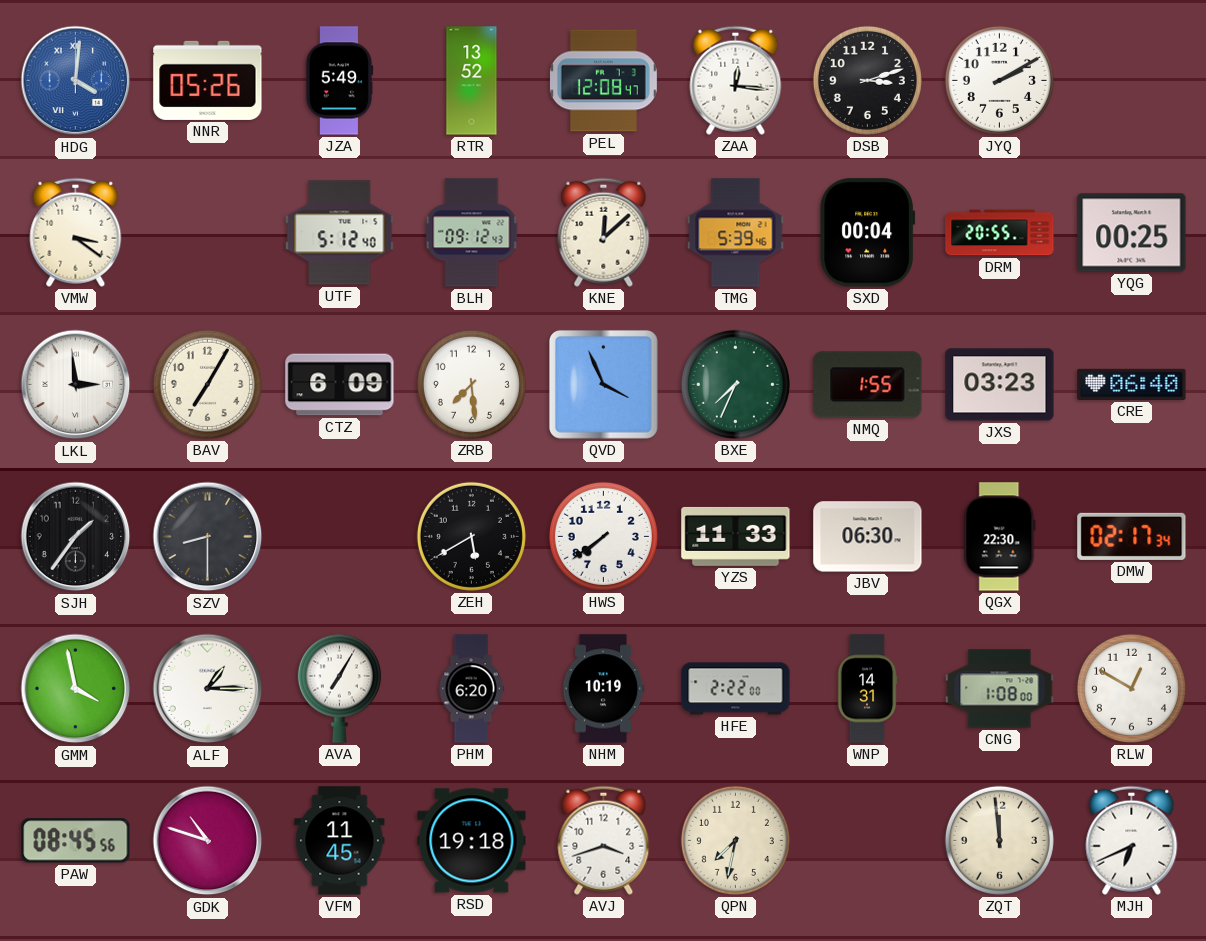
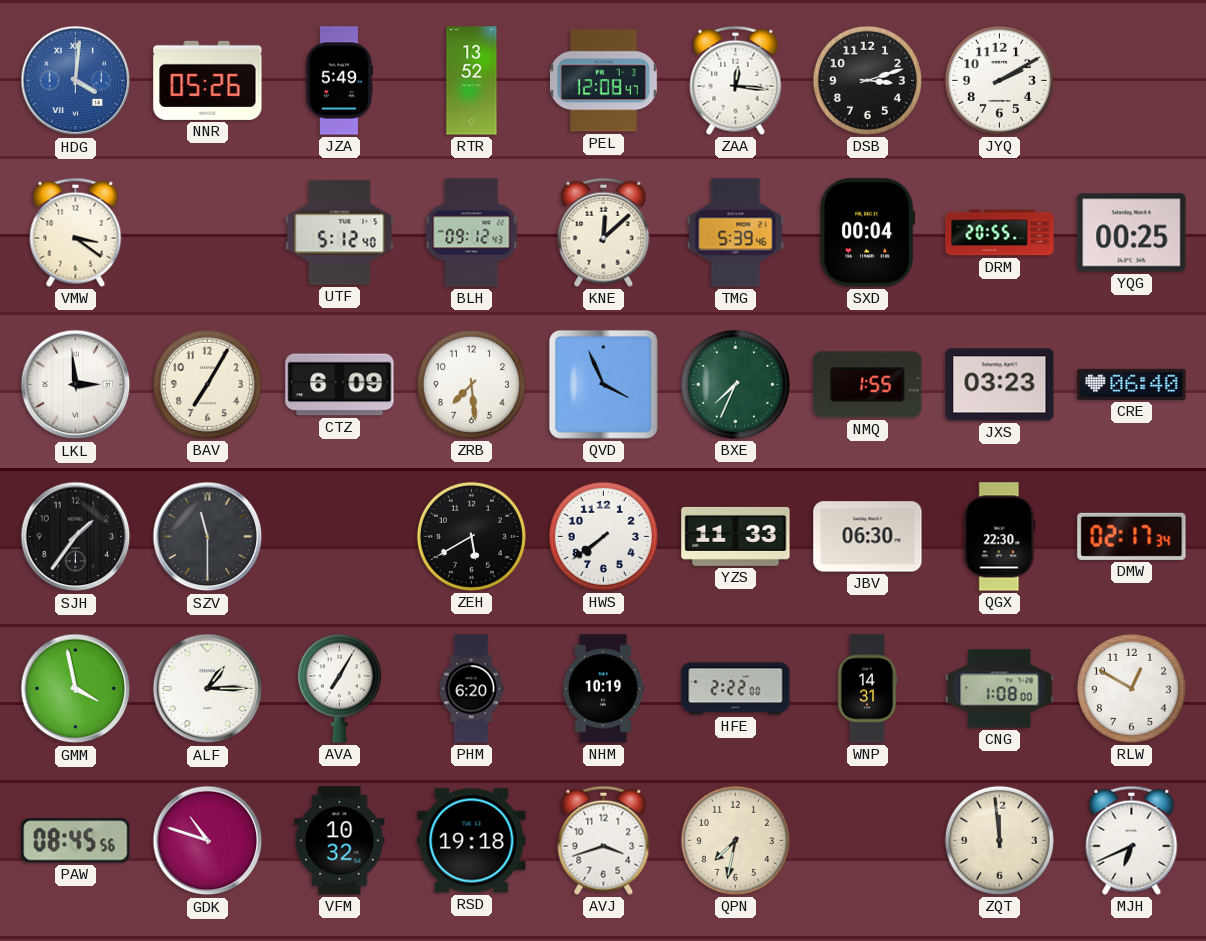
SZV: 8:30 -> 11:30
VFM: 11:45 -> 10:32
